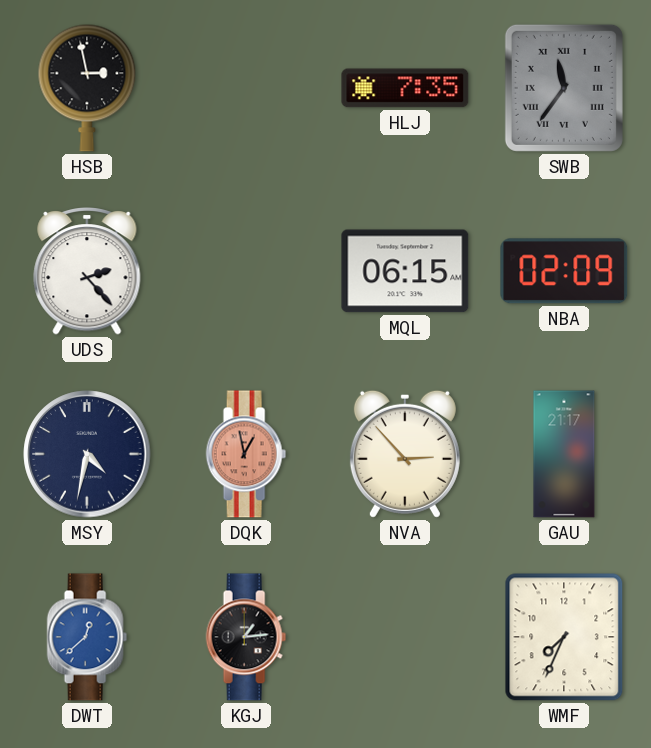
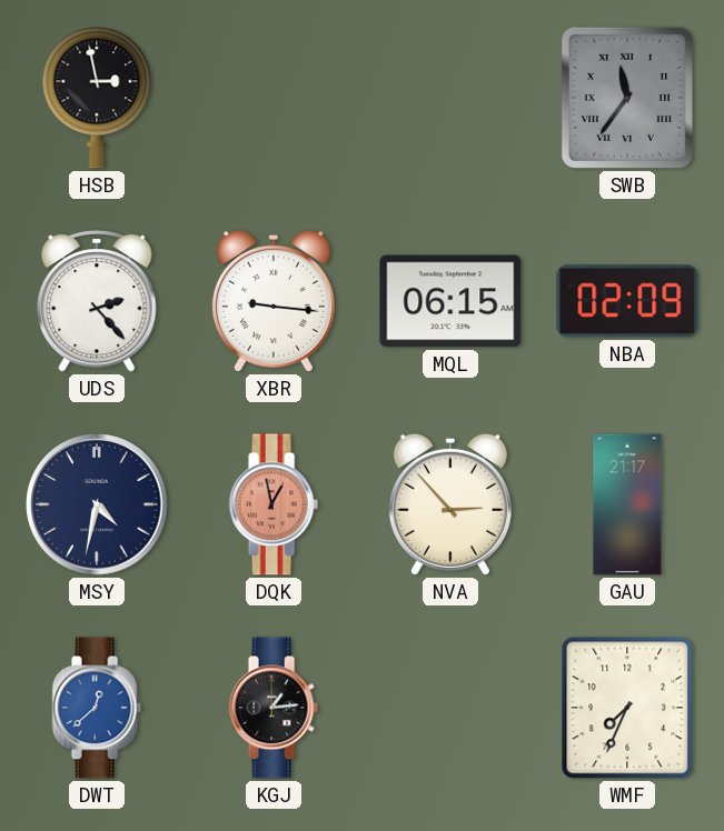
HLJ: 7:35 -> none
XBR: none -> 9:16
